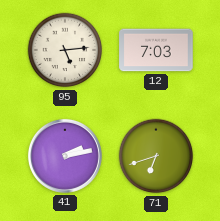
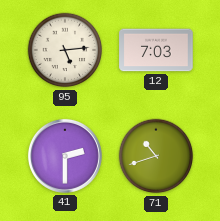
41: 2:13 -> 2:30
71: 6:42 -> 10:42
